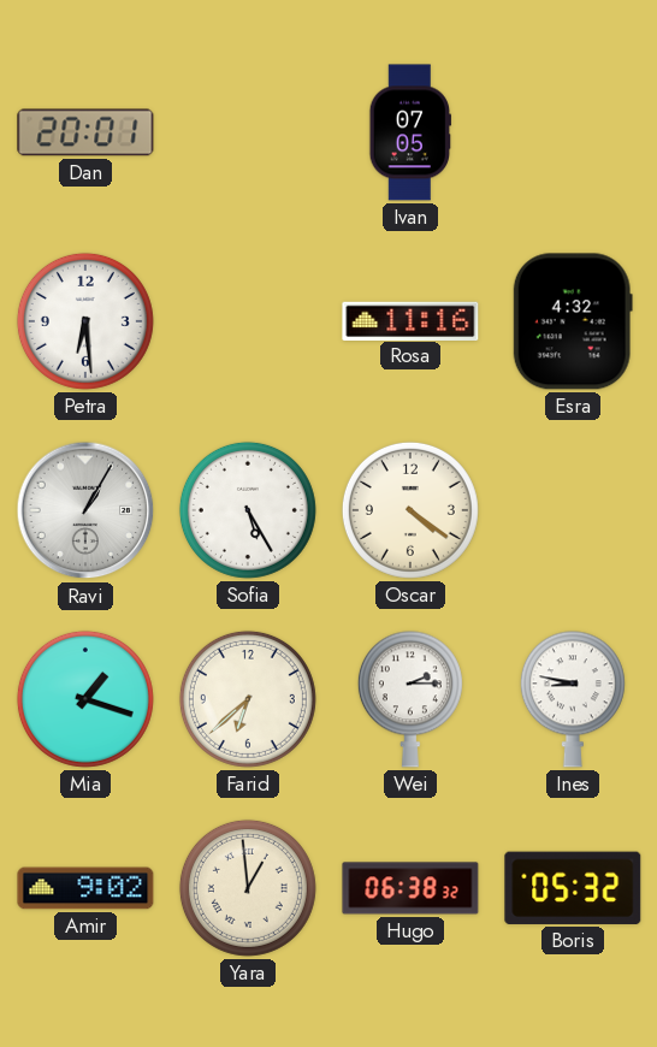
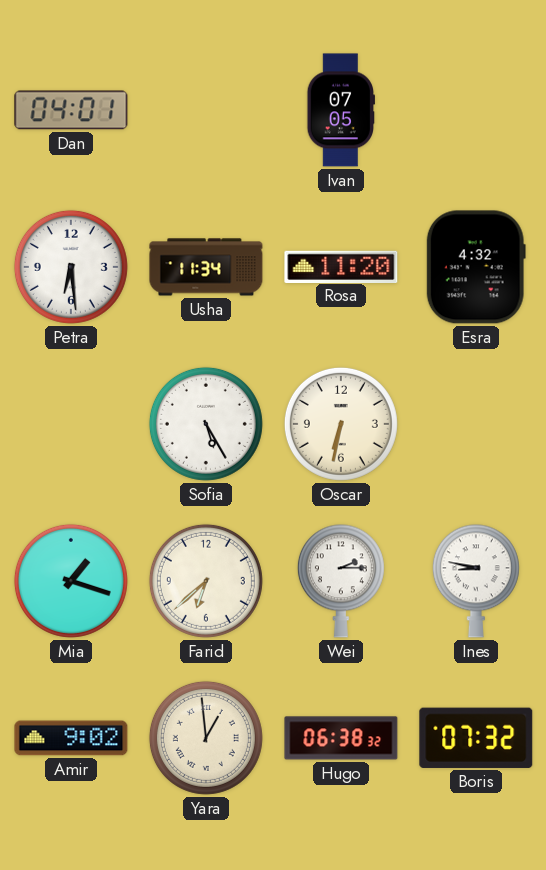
Dan: 20:01 -> 04:01
Usha: none -> 11:34
Rosa: 11:16 -> 11:20
Ravi: 1:05 -> none
Oscar: 4:21 -> 6:32
Boris: 05:32 -> 07:32
